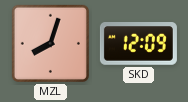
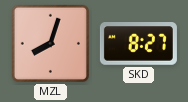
SKD: 12:09 -> 8:27
